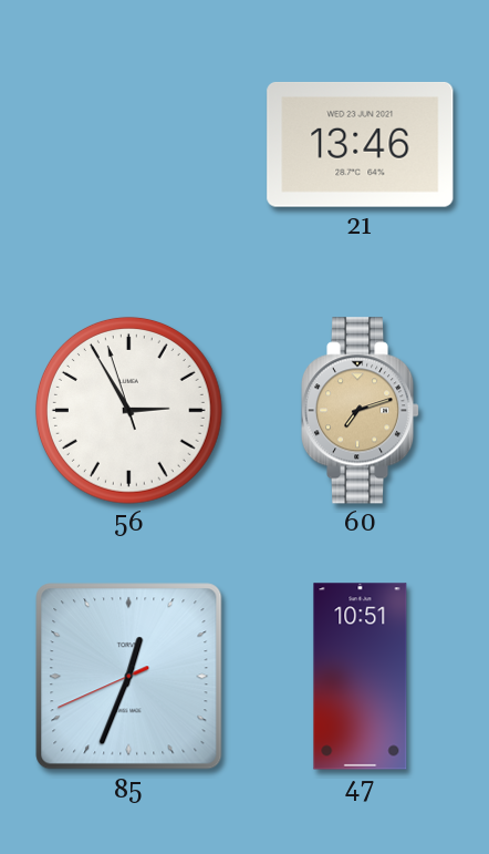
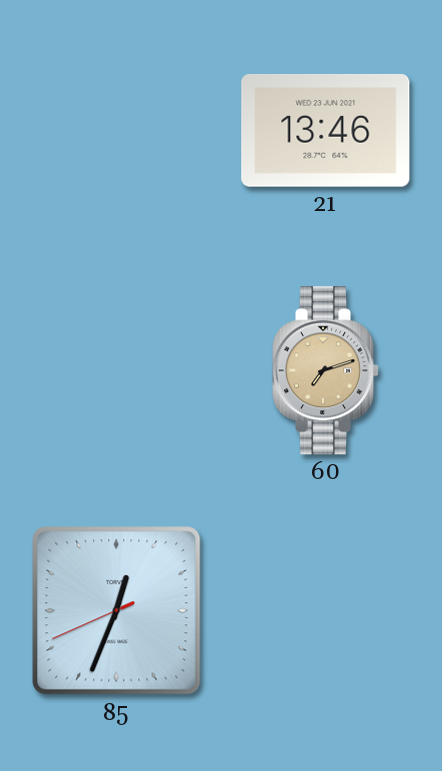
56: 2:54 -> none
47: 10:51 -> none
